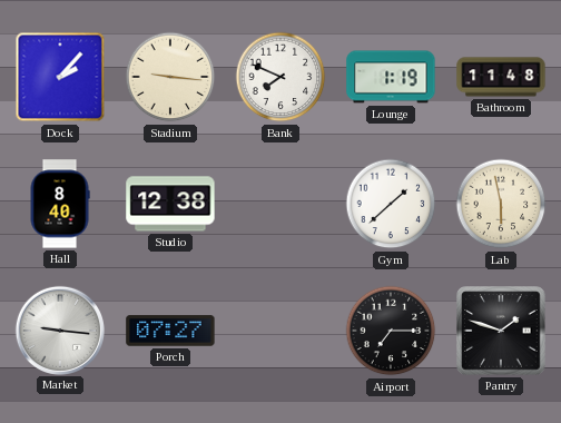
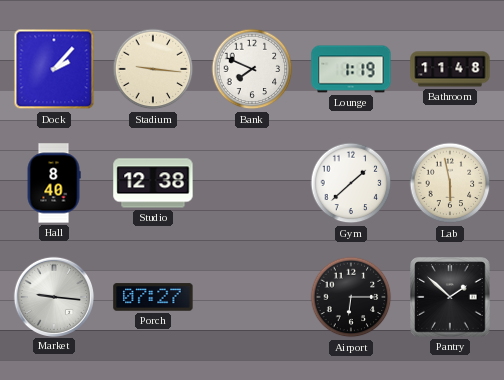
Airport: 7:15 -> 6:15
Pantry: 1:48 -> 1:52
